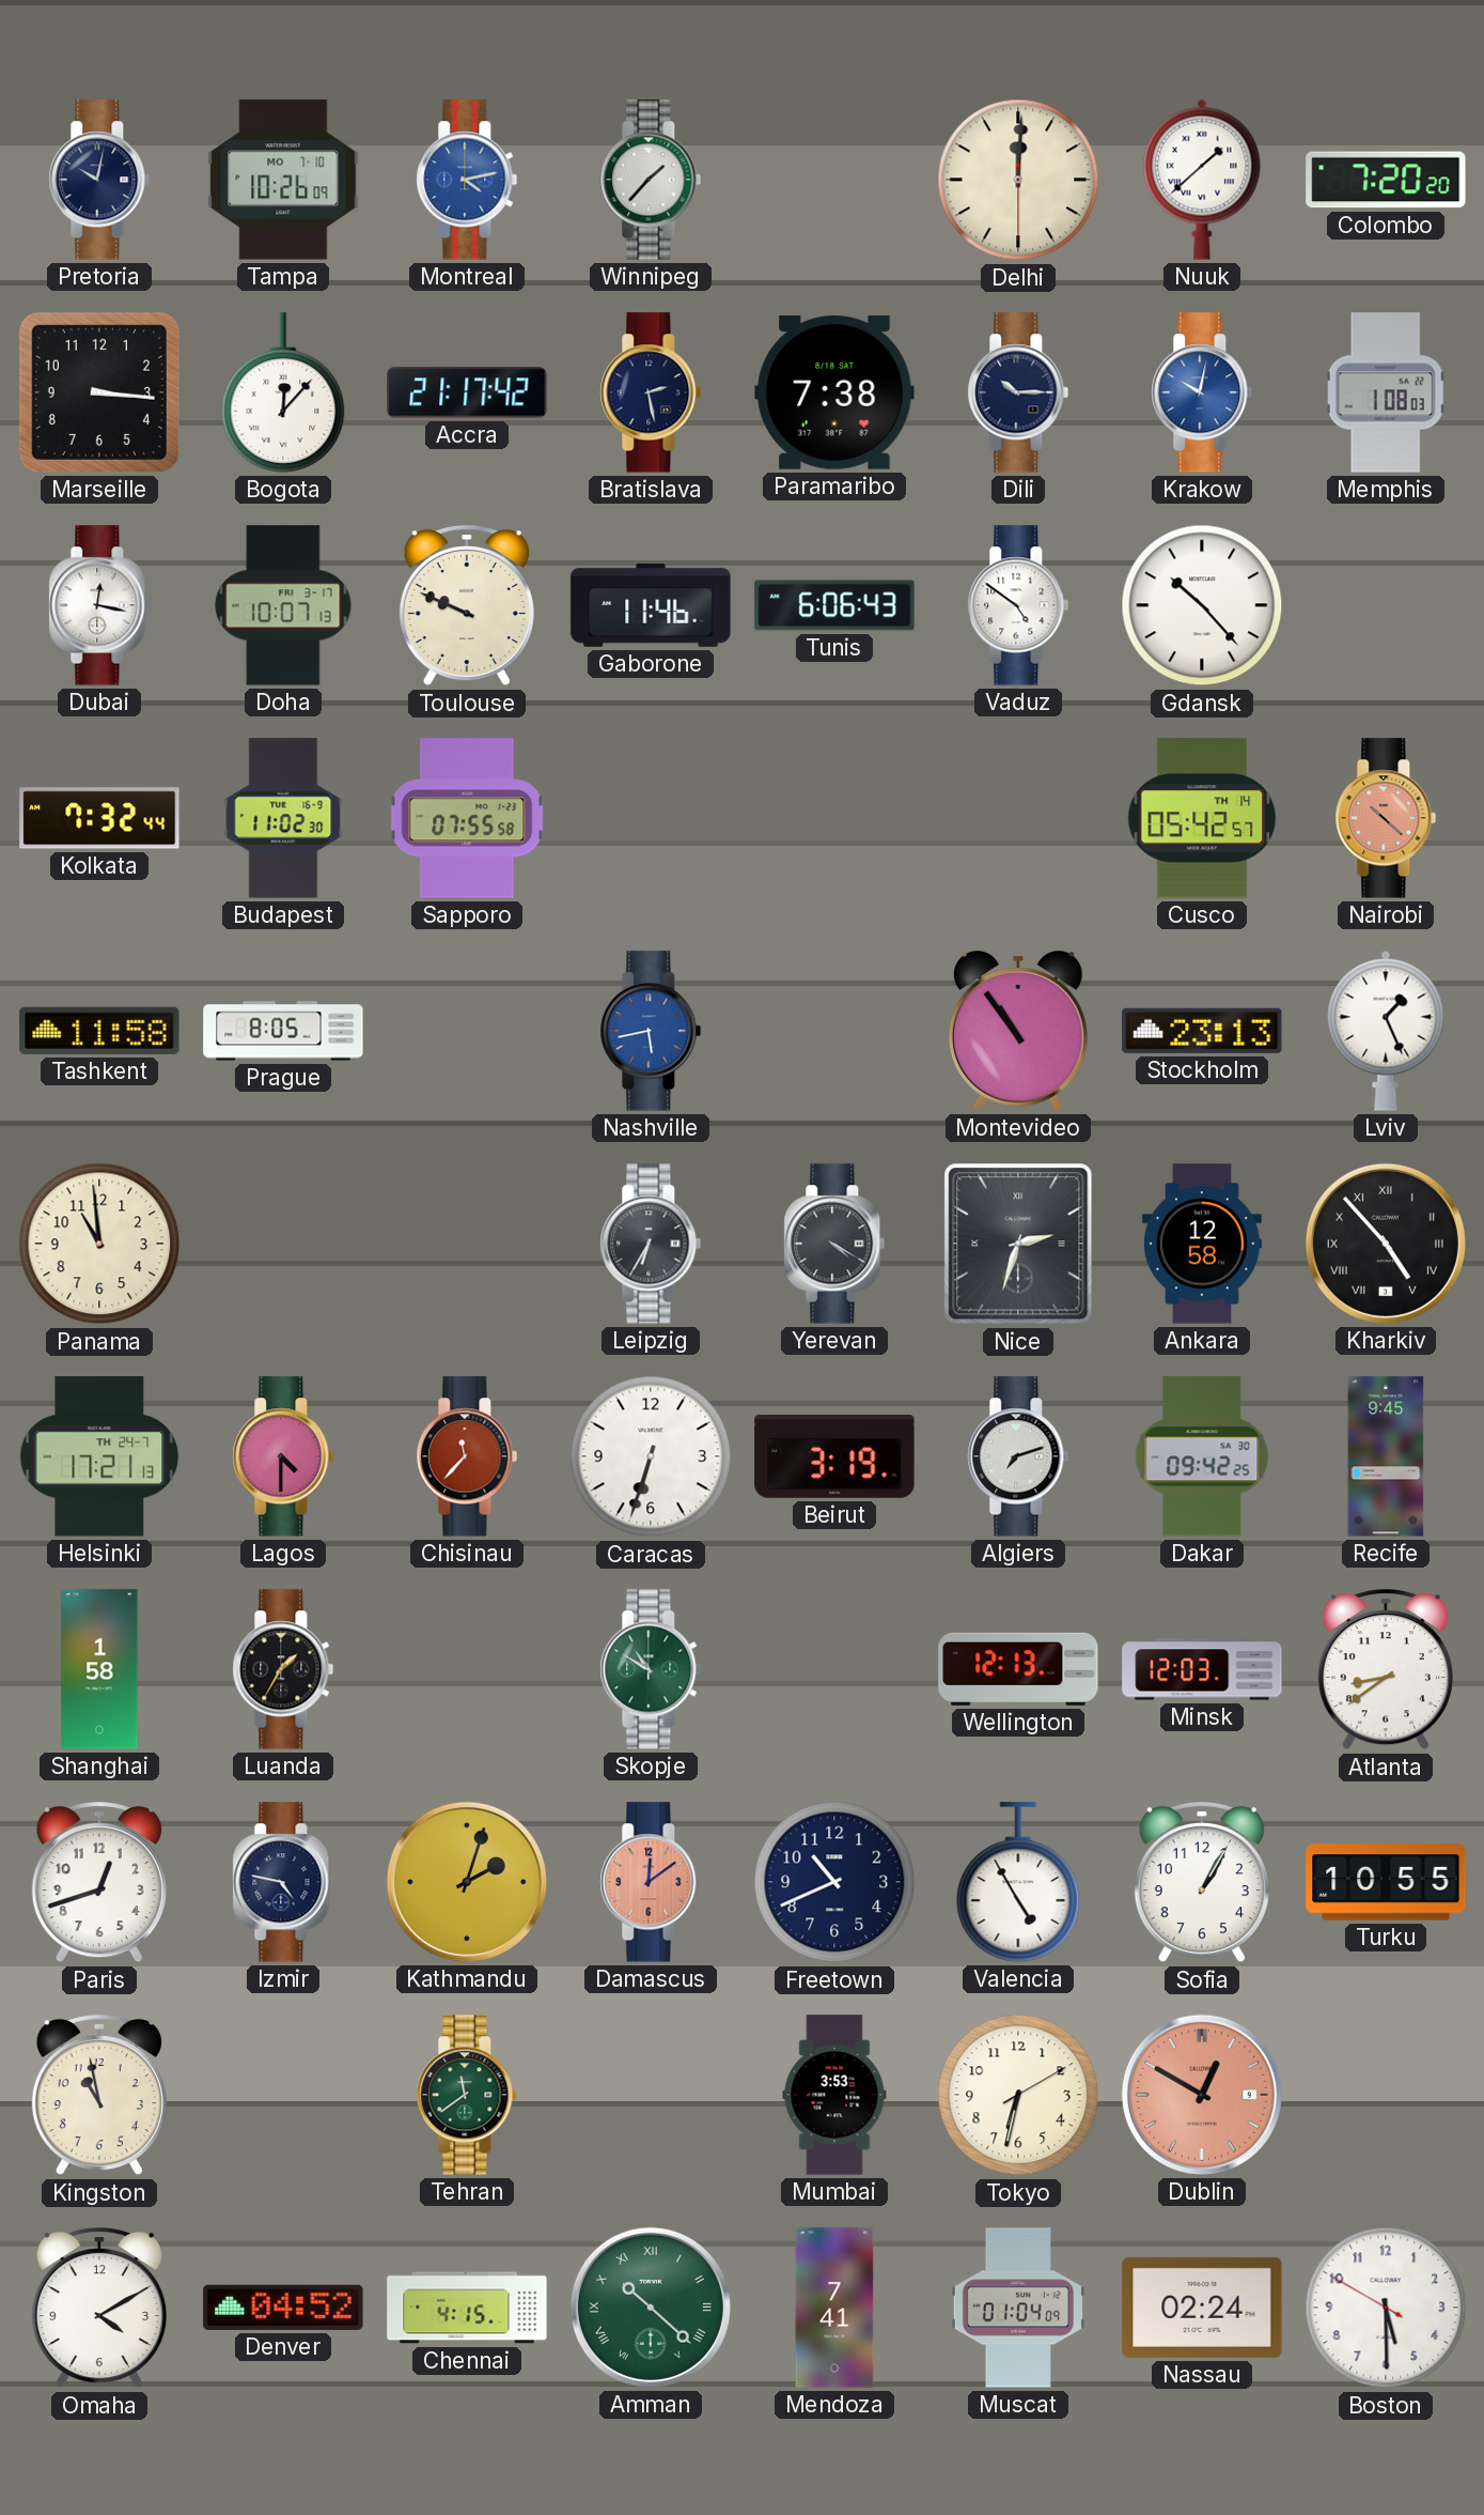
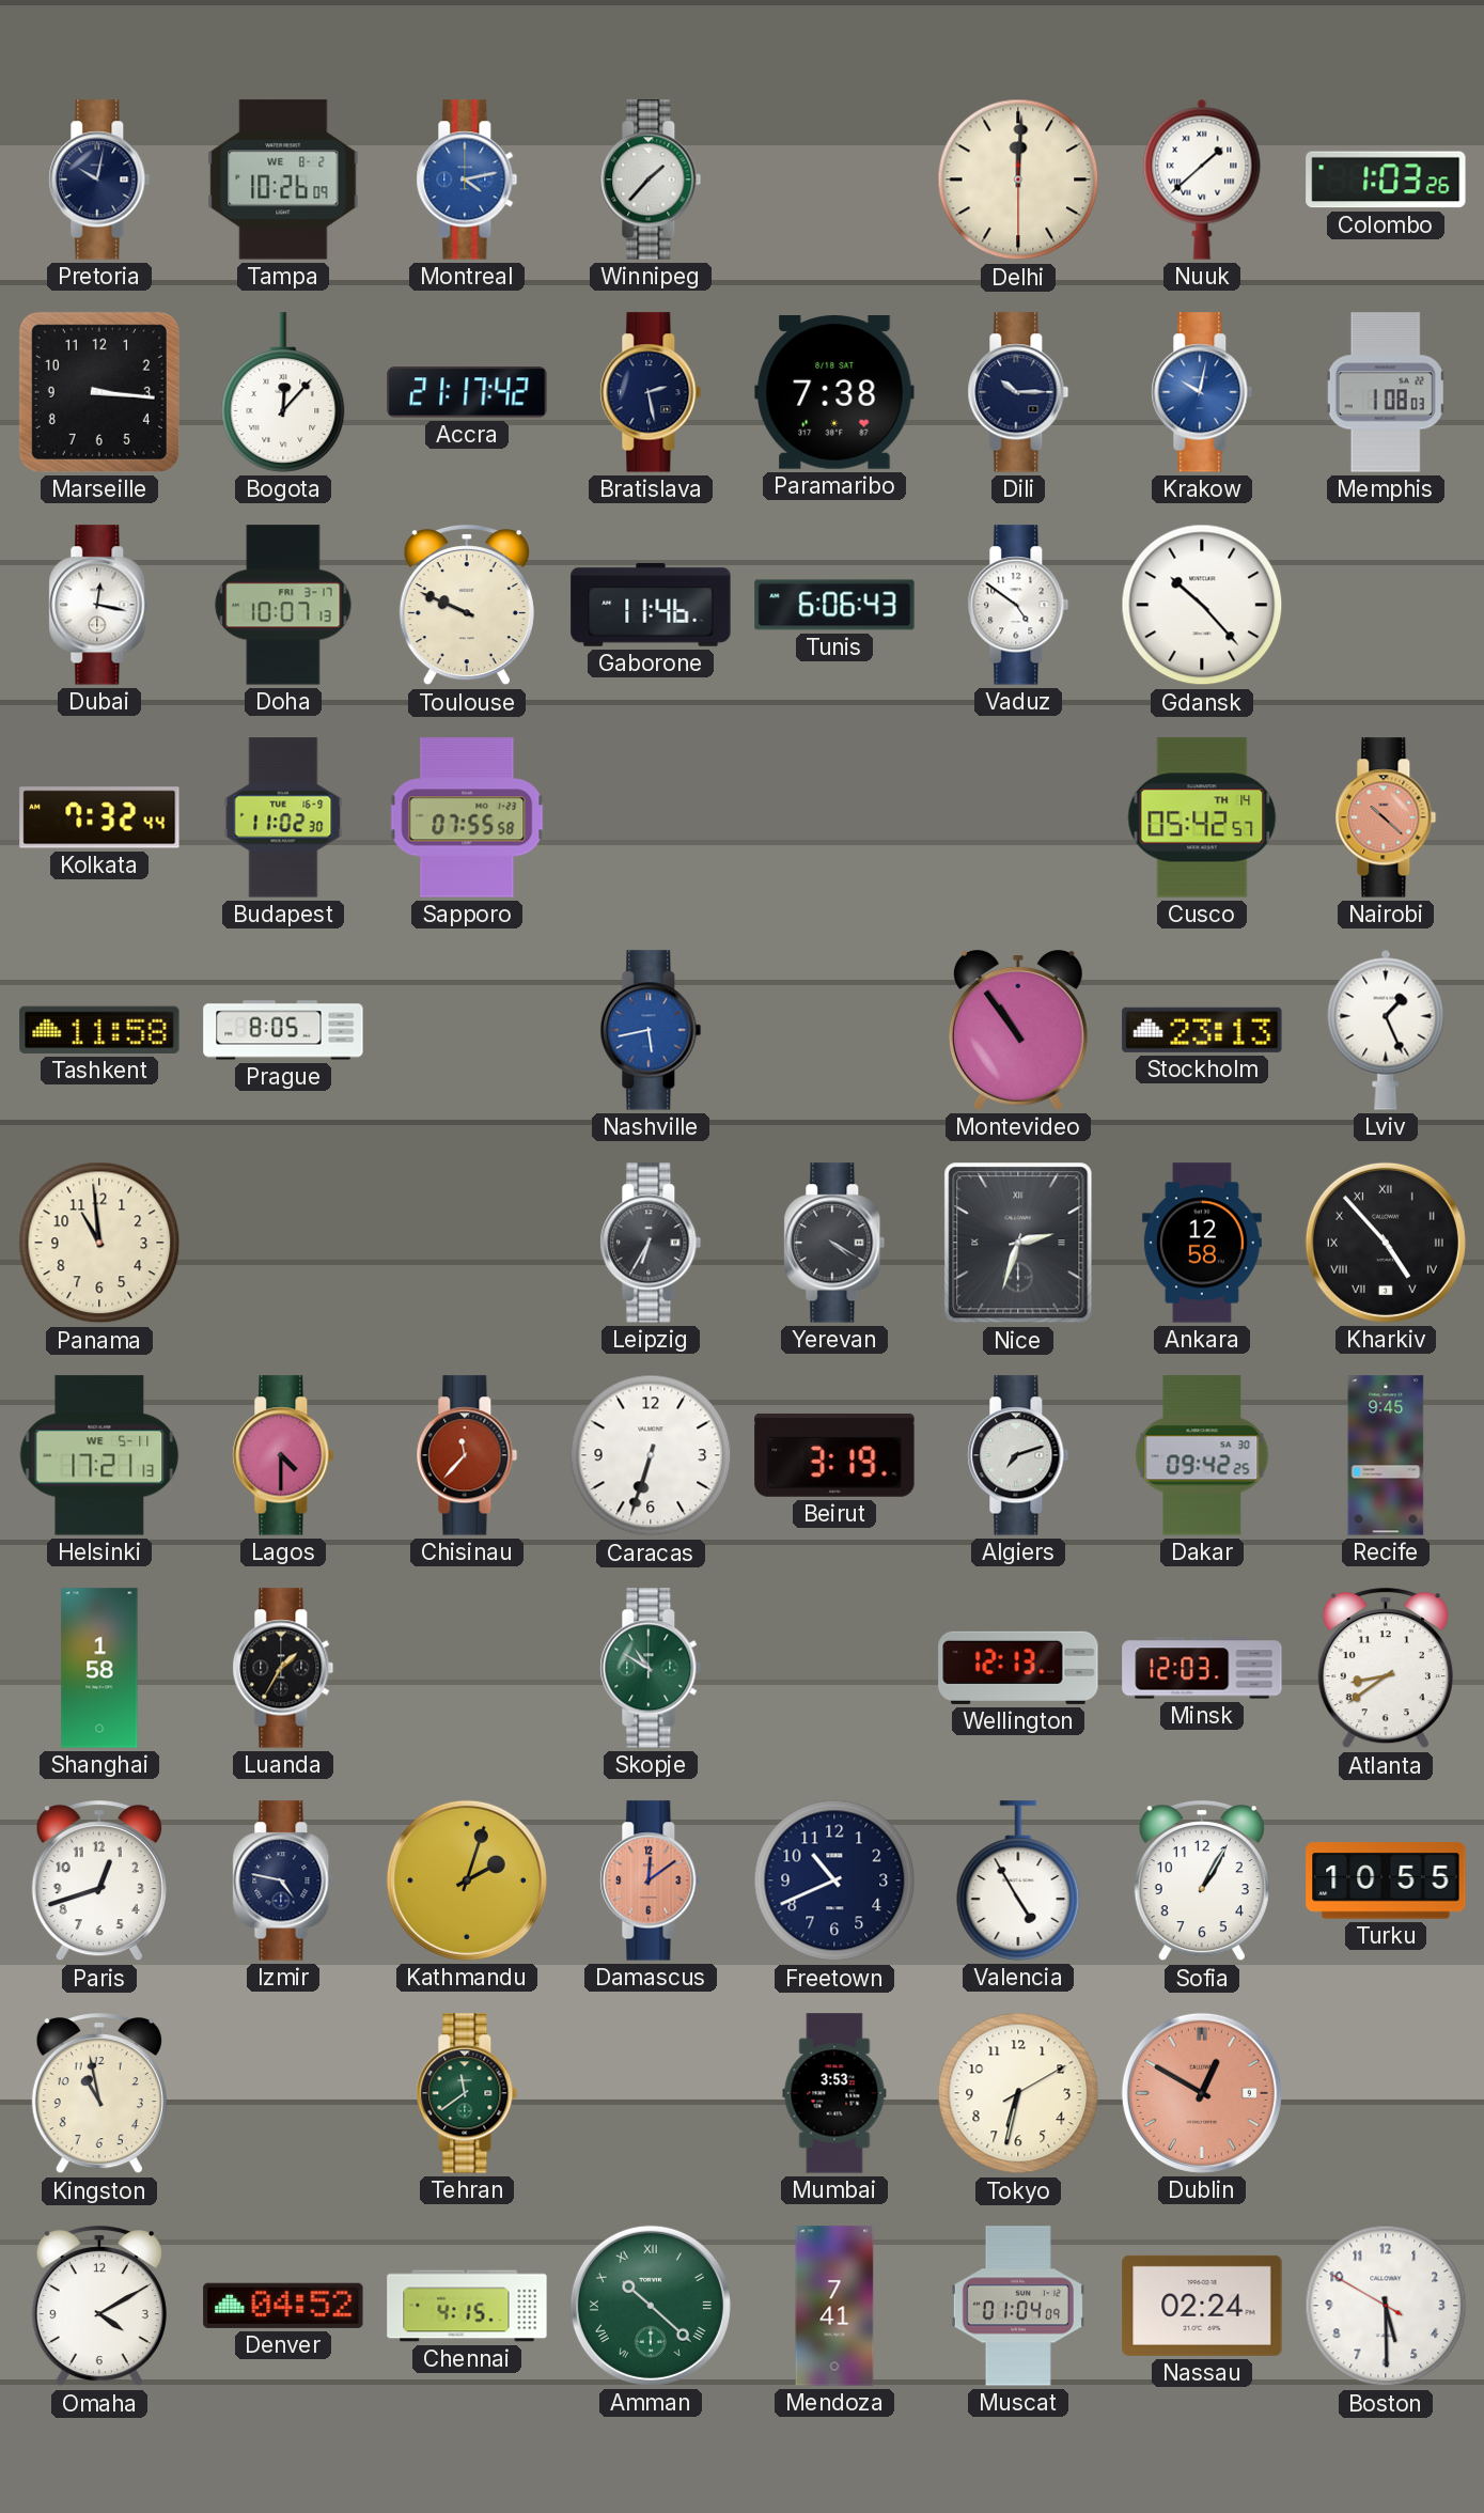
Tampa date: MO 7-10 -> WE 8-2
Colombo: 7:20 -> 1:03
Helsinki date: TH 24-7 -> WE 5-11
